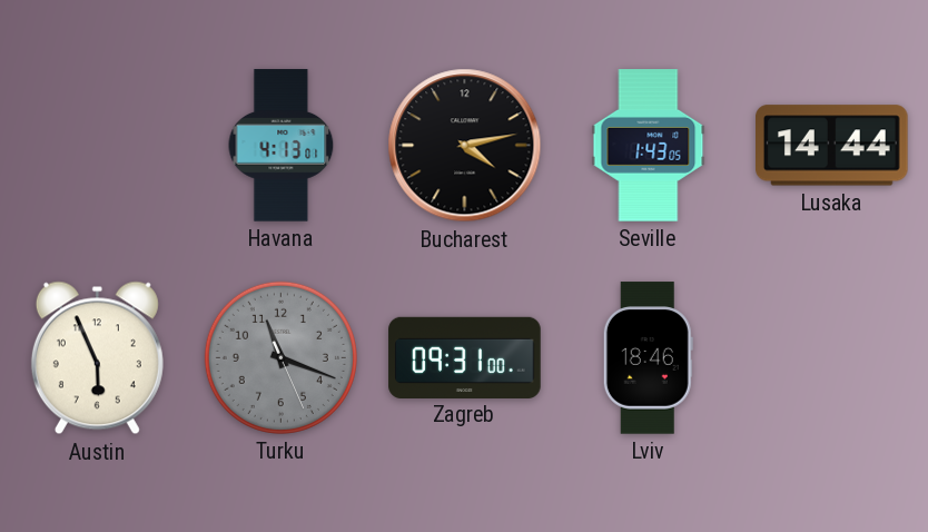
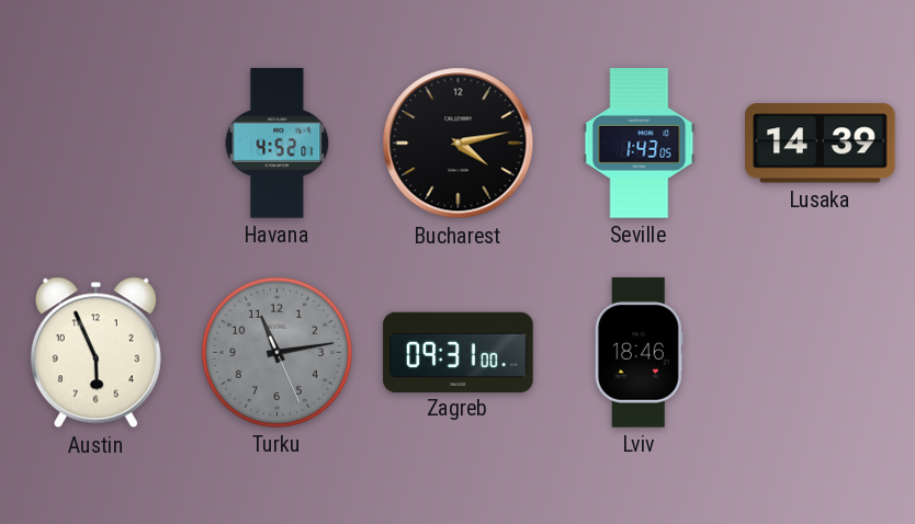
Havana: 4:13 -> 4:52
Lusaka: 14:44 -> 14:39
Turku: 11:18 -> 11:13
